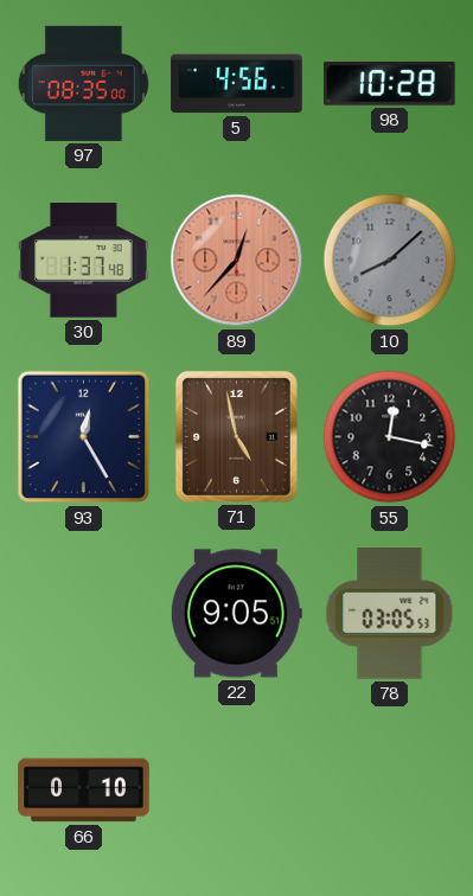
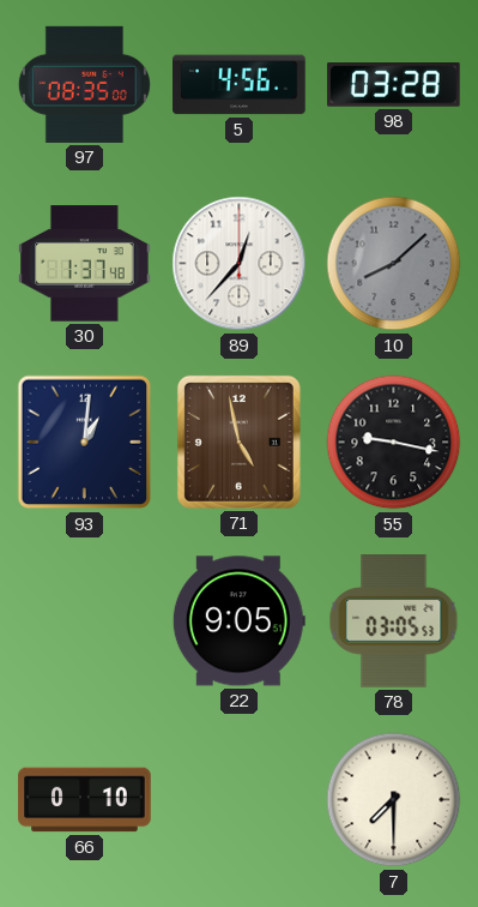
98: 10:28 -> 03:28
89 dial: salmon -> white
93: 12:25 -> 1:01
55: 12:17 -> 9:17
7: none -> 7:30
